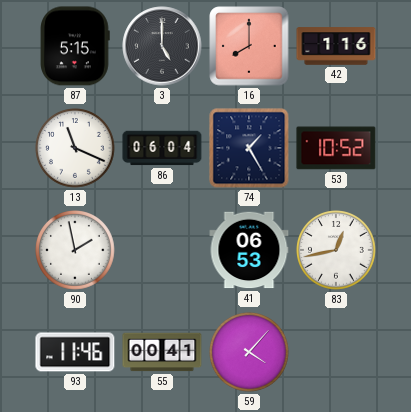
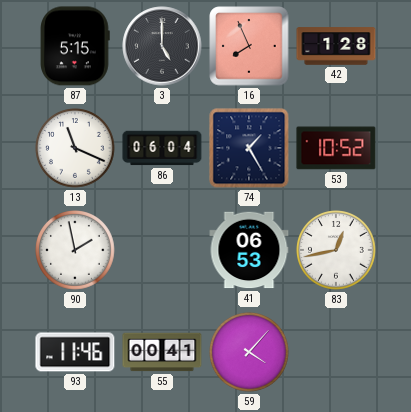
16: 8:00 -> 7:56
42: 1:16 -> 1:28
